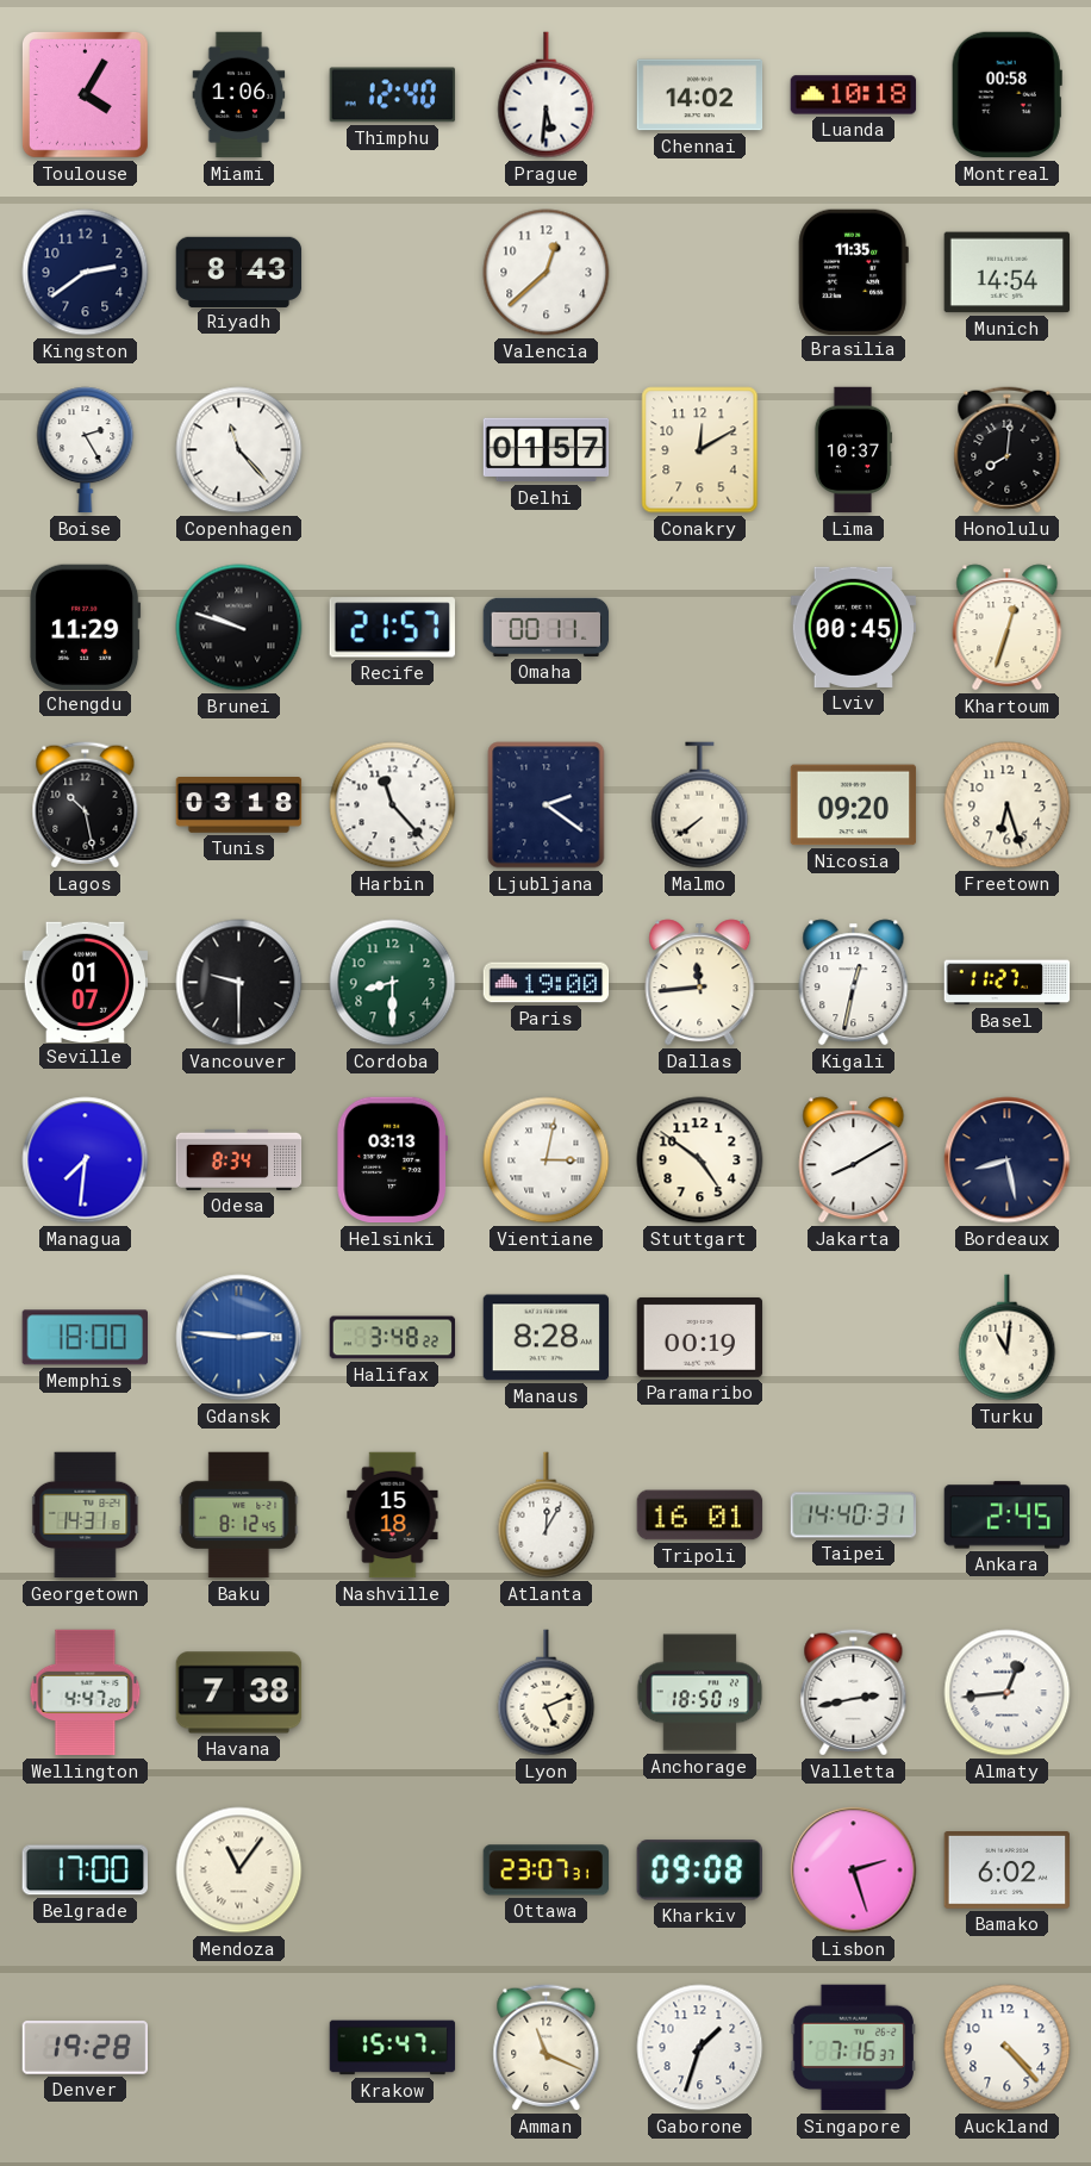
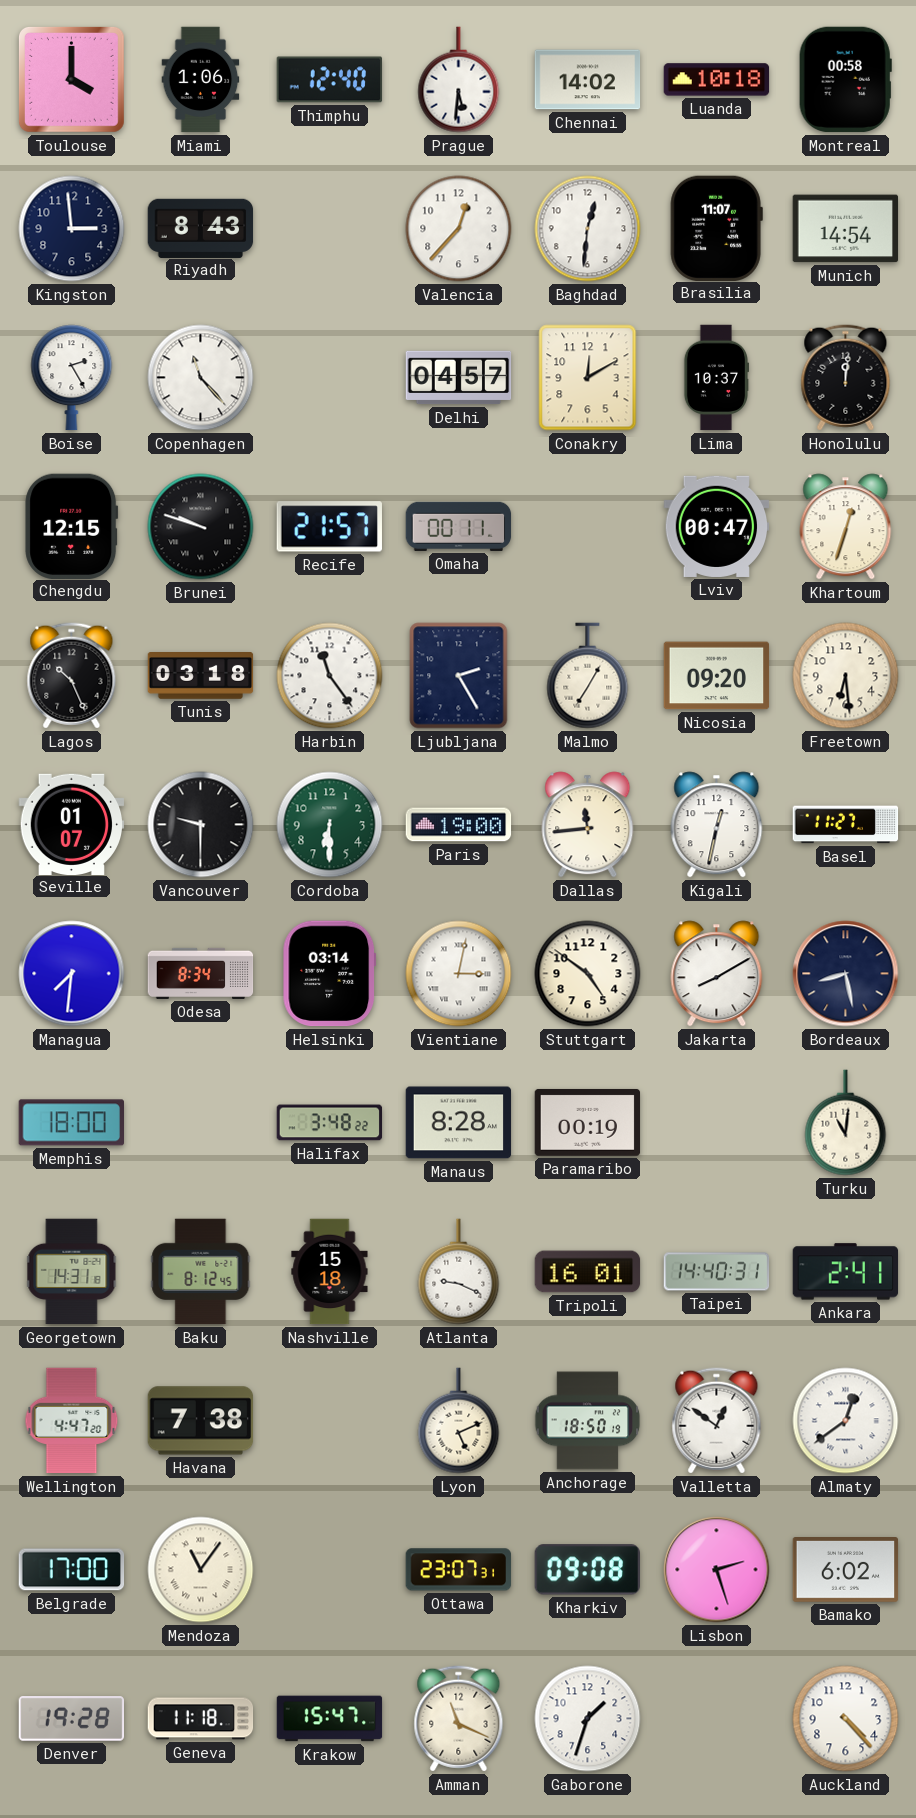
Toulouse: 4:05 -> 4:00
Kingston: 2:39 -> 2:59
Valencia: 12:38 -> 12:37
Baghdad: none -> 12:31
Brasilia: 11:35 -> 11:07
Delhi: 01:57 -> 04:57
Honolulu: 8:01 -> 12:01
Chengdu: 11:29 -> 12:15
Lviv: 00:45 -> 00:47
Lagos: 10:28 -> 10:26
Harbin: 11:23 -> 11:24
Ljubljana: 2:21 -> 2:25
Malmo: 7:39 -> 7:05
Freetown: 6:27 -> 6:29
Cordoba: 8:30 -> 6:30
Helsinki: 03:13 -> 03:14
Gdansk: 2:46 -> none
Atlanta: 12:05 -> 9:19
Ankara: 2:45 -> 2:41
Valletta: 2:43 -> 12:51
Almaty: 12:44 -> 12:39
Geneva: none -> 11:18
Singapore: 7:16 -> none
